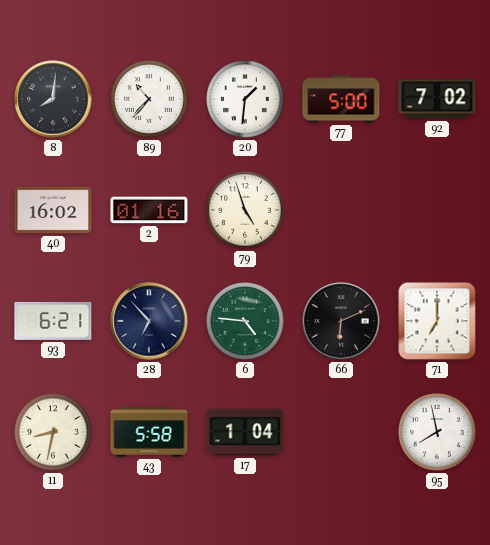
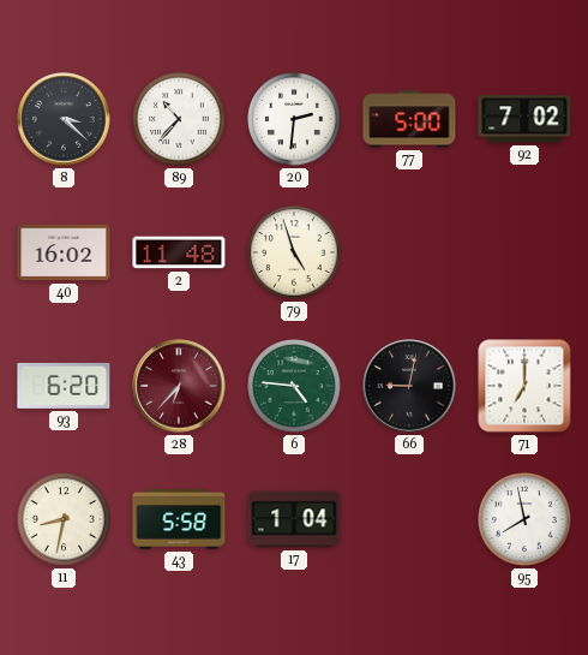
8: 8:01 -> 3:22
20: 1:31 -> 2:31
2: 01:16 -> 11:48
93: 6:21 -> 6:20
28: 6:53 -> 6:37
28 dial: navy -> burgundy
66: 6:11 -> 9:02
